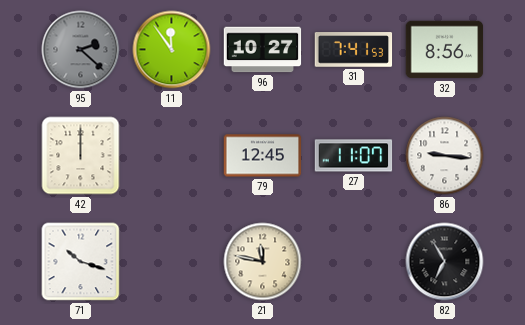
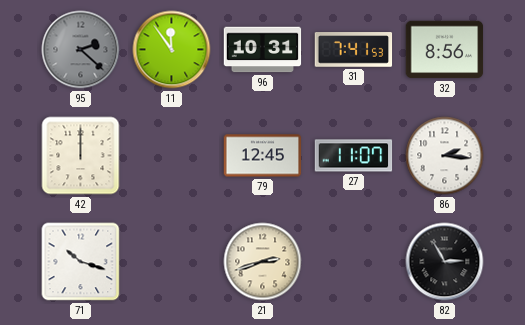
96: 10:27 -> 10:31
86: 9:16 -> 2:16
21: 11:47 -> 2:42
82: 6:55 -> 2:55
